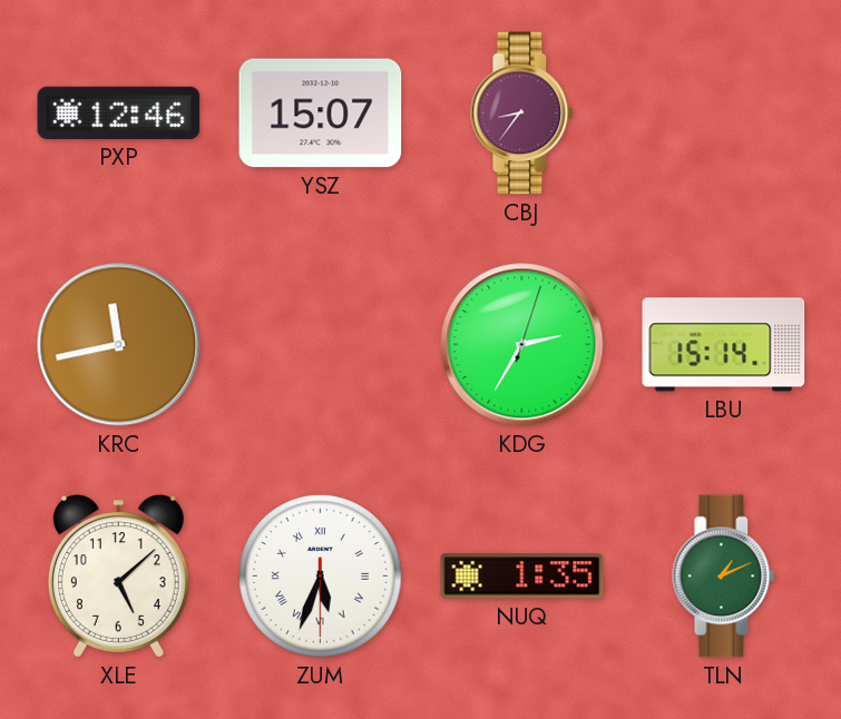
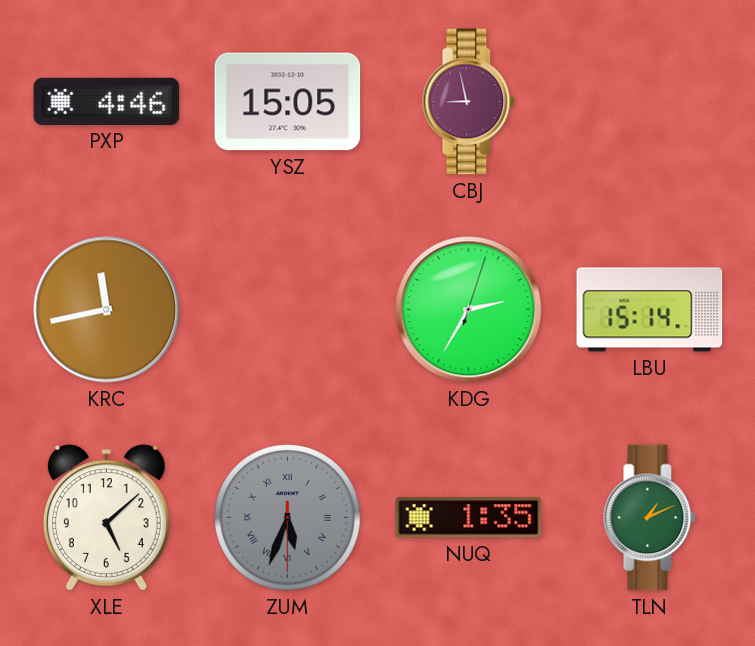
PXP: 12:46 -> 4:46
YSZ: 15:07 -> 15:05
CBJ: 8:36 -> 8:58
ZUM dial: white -> grey
